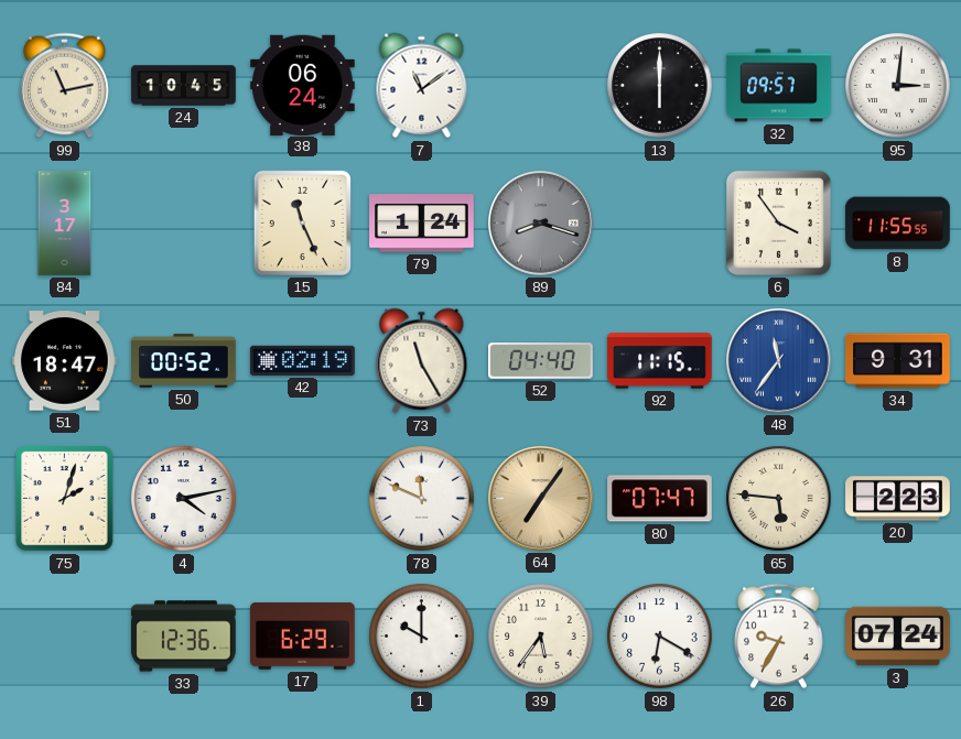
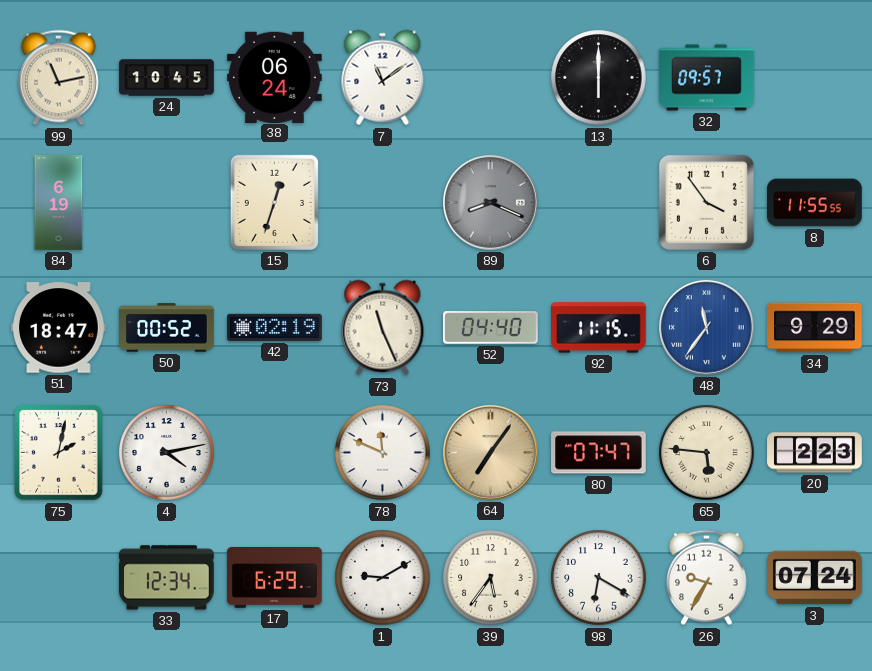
95: 3:01 -> none
84: 3:17 -> 6:19
15: 11:26 -> 12:33
79: 1:24 -> none
89: 8:18 -> 8:19
73: 11:25 -> 11:26
34: 9:31 -> 9:29
75: 2:03 -> 2:02
33: 12:36 -> 12:34
1: 10:00 -> 9:10
